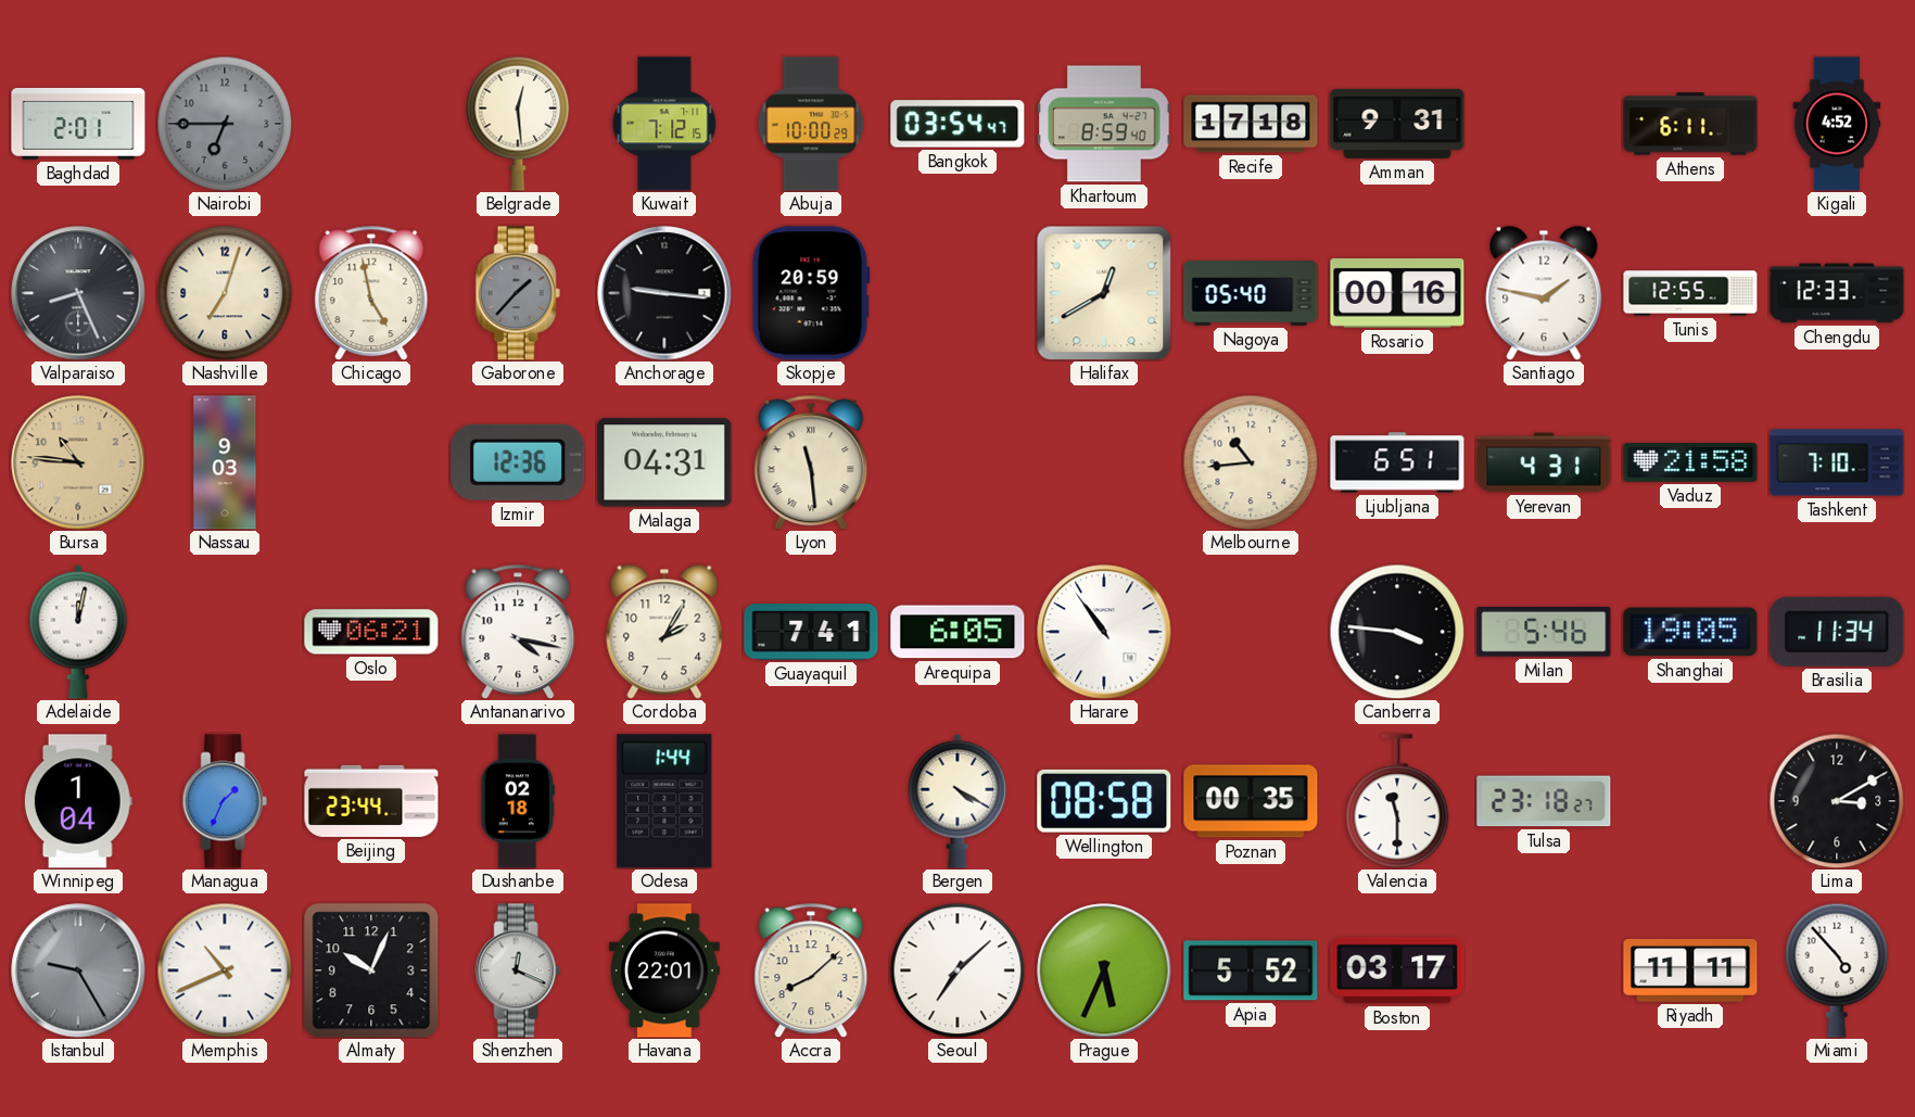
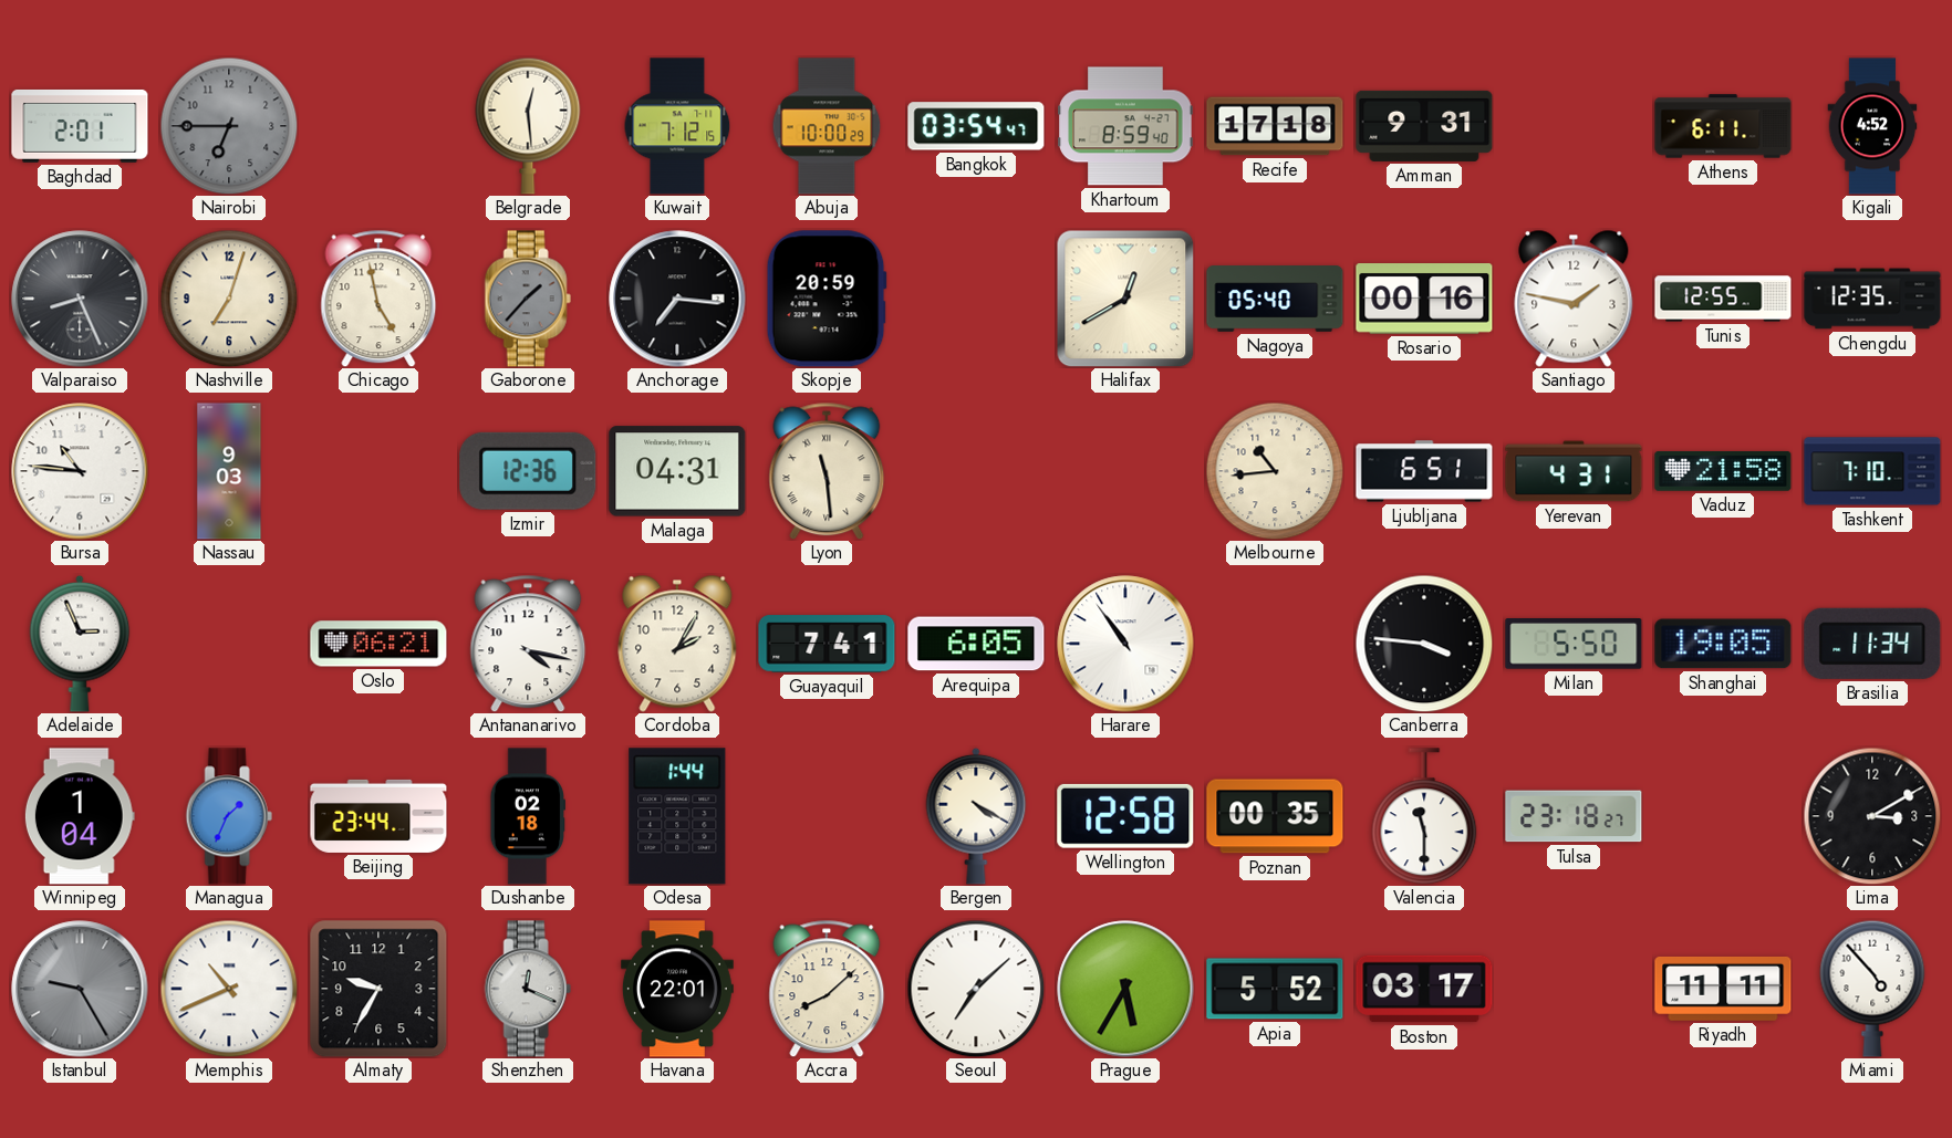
Anchorage: 9:16 -> 7:16
Chengdu: 12:33 -> 12:35
Bursa dial: champagne -> white
Adelaide: 12:02 -> 2:56
Milan: 5:46 -> 5:50
Wellington: 08:58 -> 12:58
Almaty: 10:04 -> 9:35
Prague: 5:34 -> 5:35
